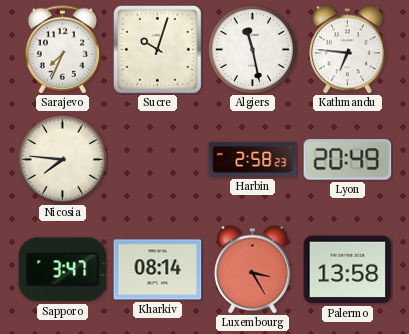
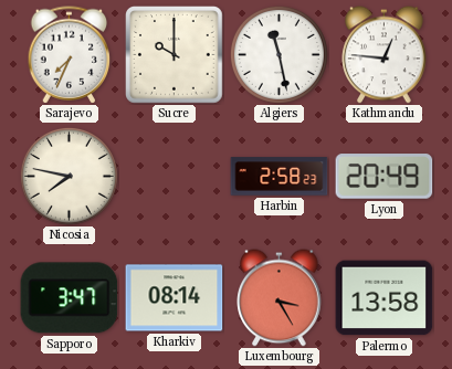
Sucre: 10:03 -> 10:00
Kathmandu: 6:46 -> 12:46
Nicosia: 7:46 -> 7:47
